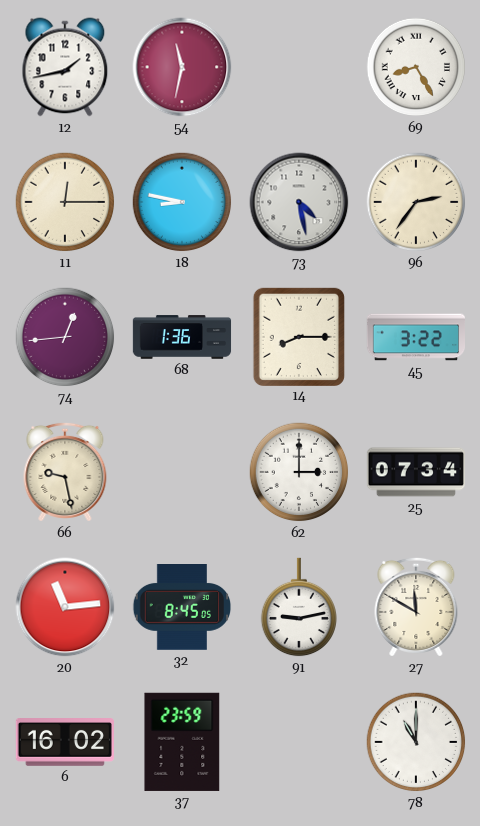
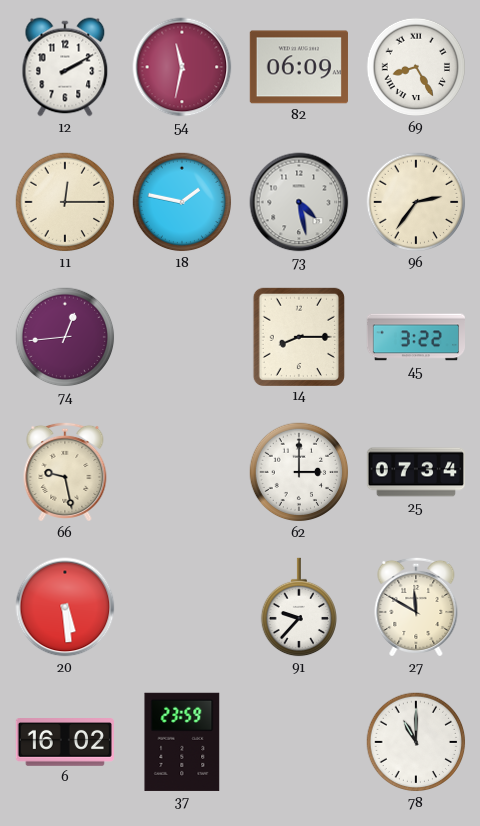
12: 1:43 -> 2:10
82: none -> 06:09
18: 8:47 -> 1:47
68: 1:36 -> none
20: 11:14 -> 5:29
32: 8:45 -> none
91: 9:13 -> 9:37
